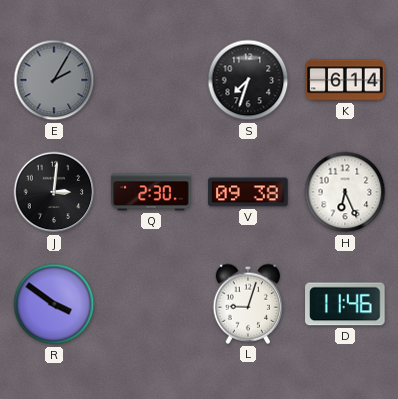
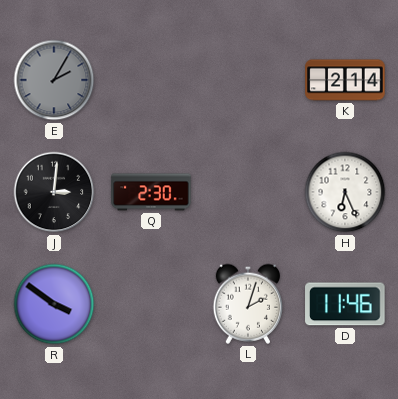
S: 7:33 -> none
K: 6:14 -> 2:14
V: 09:38 -> none
L: 9:03 -> 2:03
